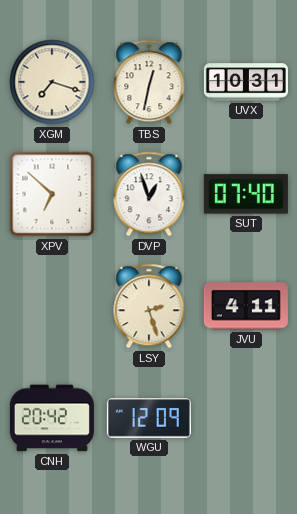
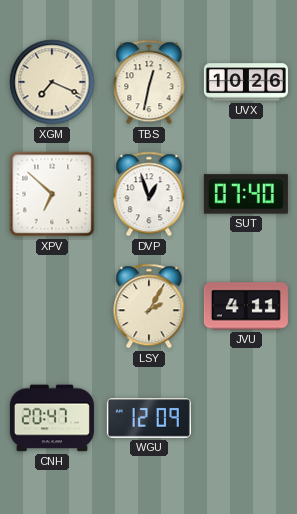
XGM: 7:18 -> 7:19
UVX: 10:31 -> 10:26
LSY: 2:27 -> 2:05
CNH: 20:42 -> 20:47
